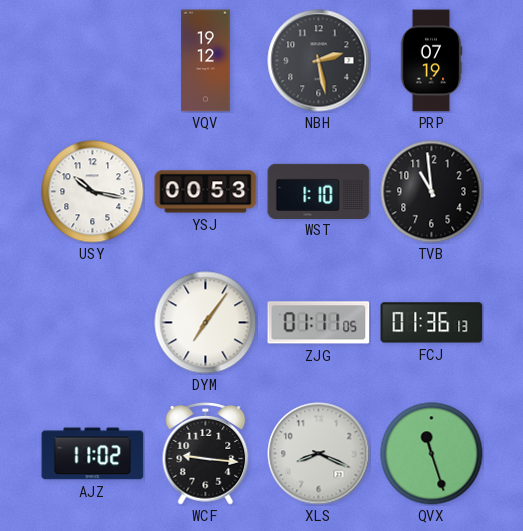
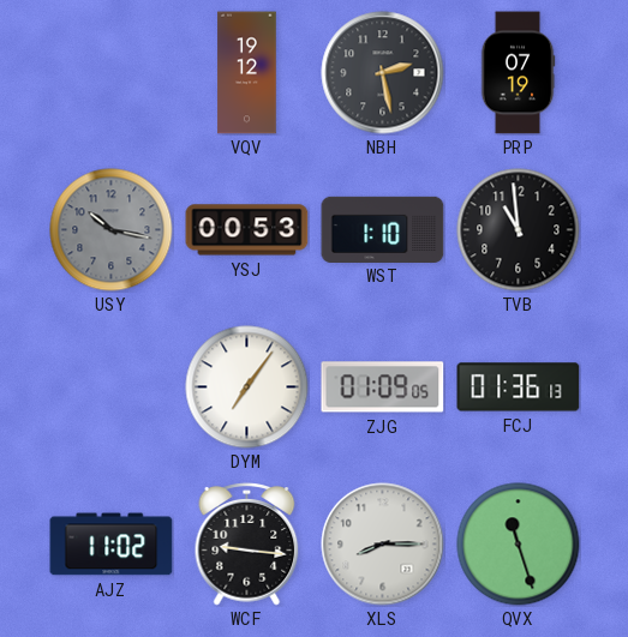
USY dial: white -> grey
ZJG: 01:11 -> 01:09
XLS: 8:19 -> 8:15
